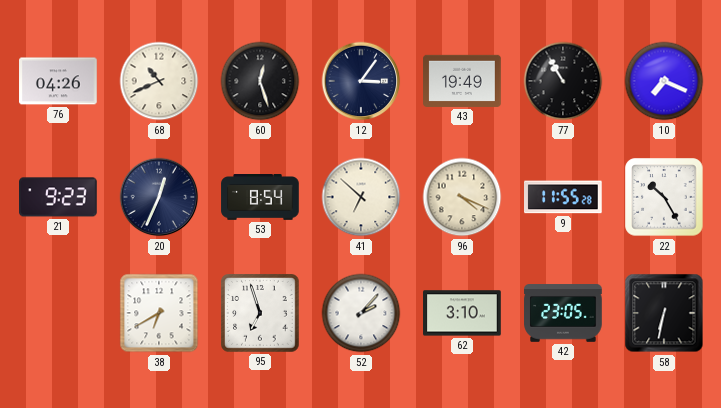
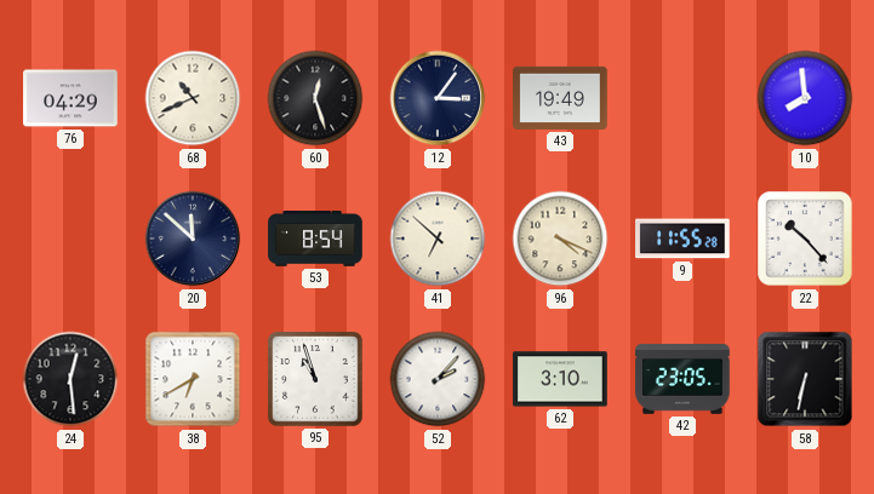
76: 04:26 -> 04:29
77: 10:55 -> none
10: 7:19 -> 7:59
21: 9:23 -> none
20: 12:34 -> 11:52
22: 10:25 -> 10:23
24: none -> 12:29
95: 6:57 -> 10:57
